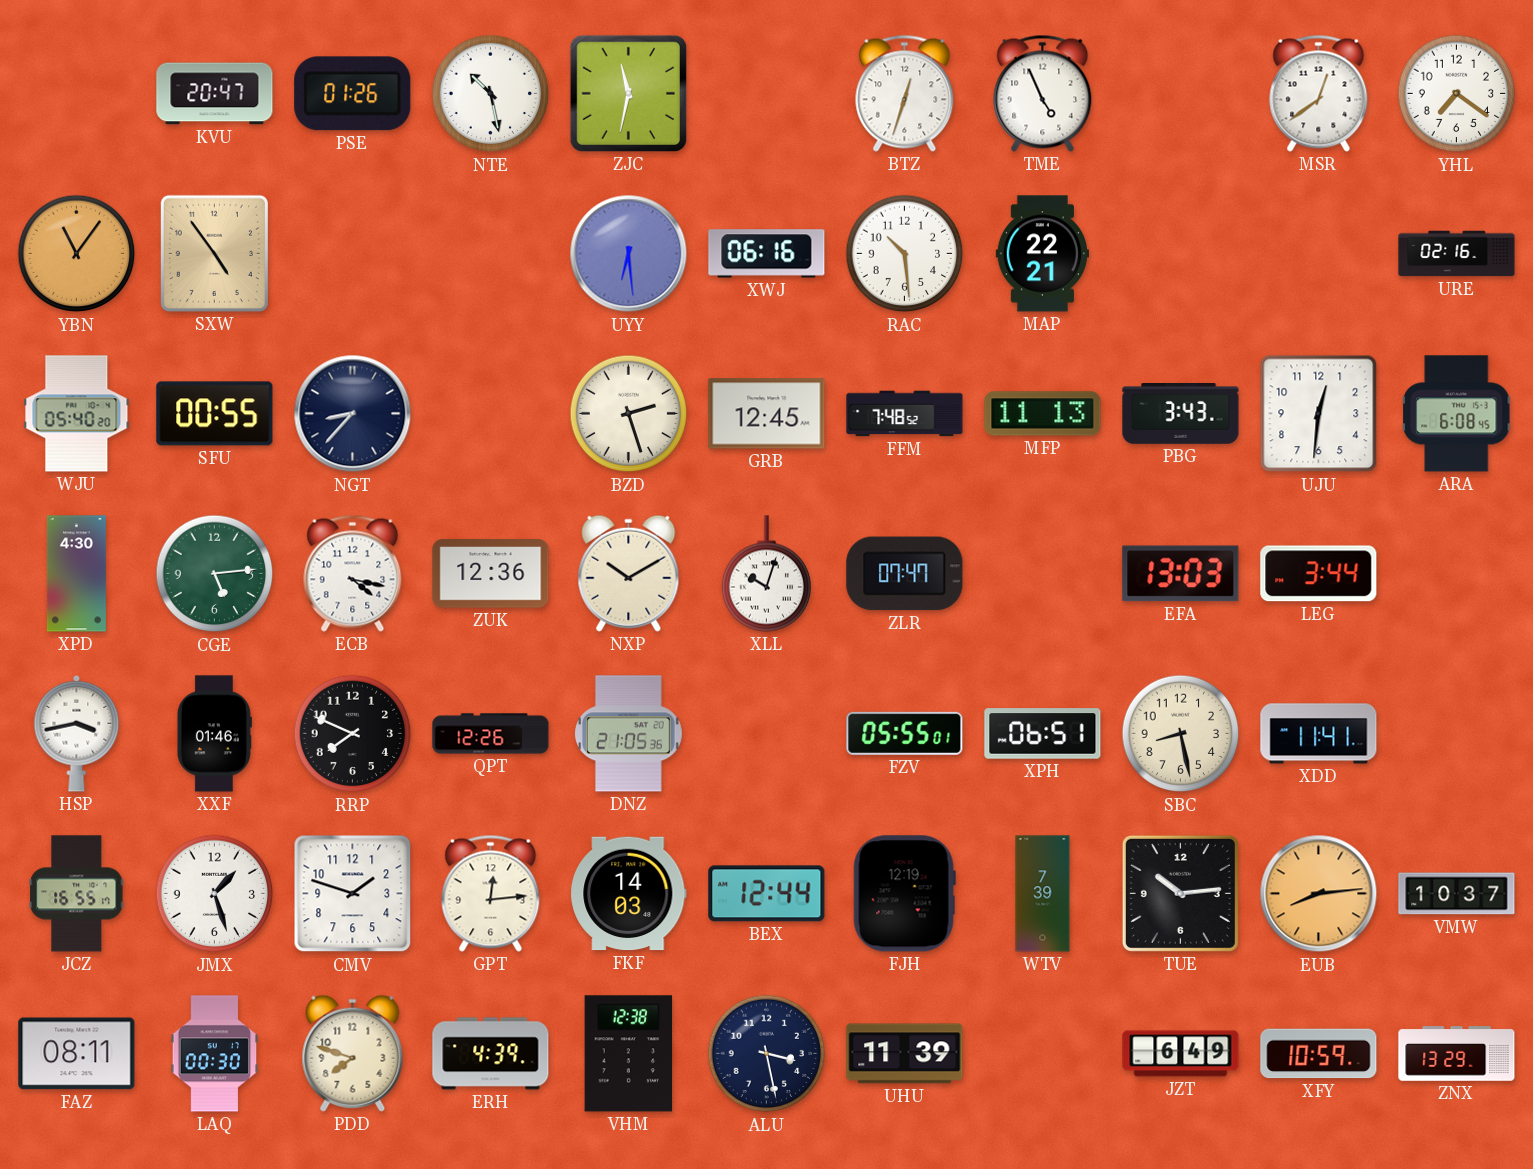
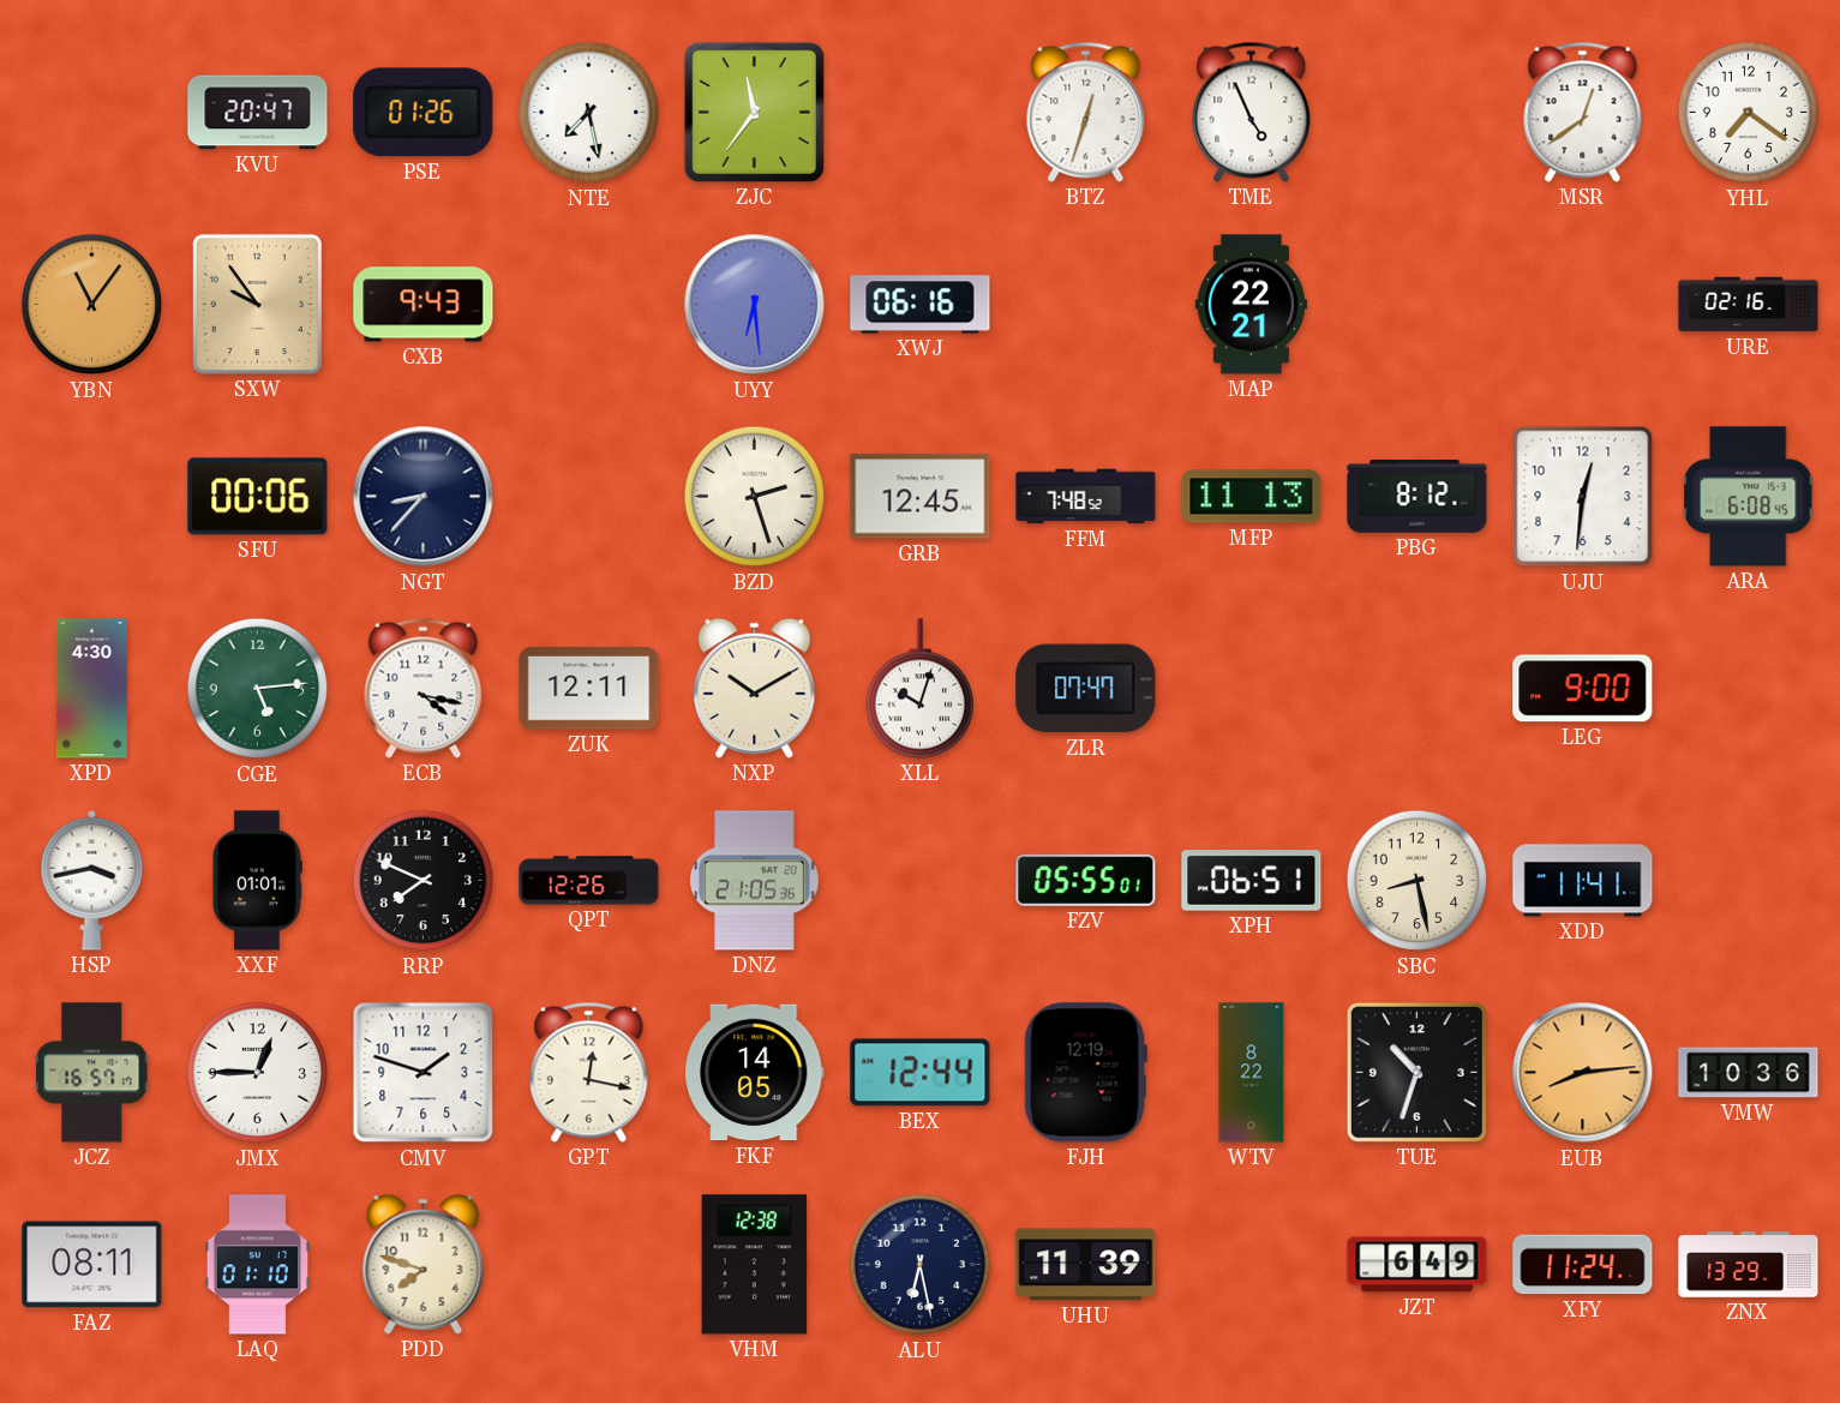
NTE: 10:28 -> 7:28
ZJC: 11:32 -> 11:36
SXW: 4:54 -> 9:54
CXB: none -> 9:43
RAC: 10:29 -> none
WJU: 05:40 -> none
SFU: 00:55 -> 00:06
PBG: 3:43 -> 8:12
ZUK: 12:36 -> 12:11
EFA: 13:03 -> none
LEG: 3:44 -> 9:00
XXF: 01:46 -> 01:01
JCZ: 16:55 -> 16:57
JMX: 1:27 -> 12:45
GPT: 12:14 -> 12:17
FKF: 14:03 -> 14:05
WTV: 7:39 -> 8:22
TUE: 10:14 -> 10:33
VMW: 10:37 -> 10:36
LAQ: 00:30 -> 01:10
ERH: 4:39 -> none
ALU: 3:28 -> 6:28
XFY: 10:59 -> 11:24
